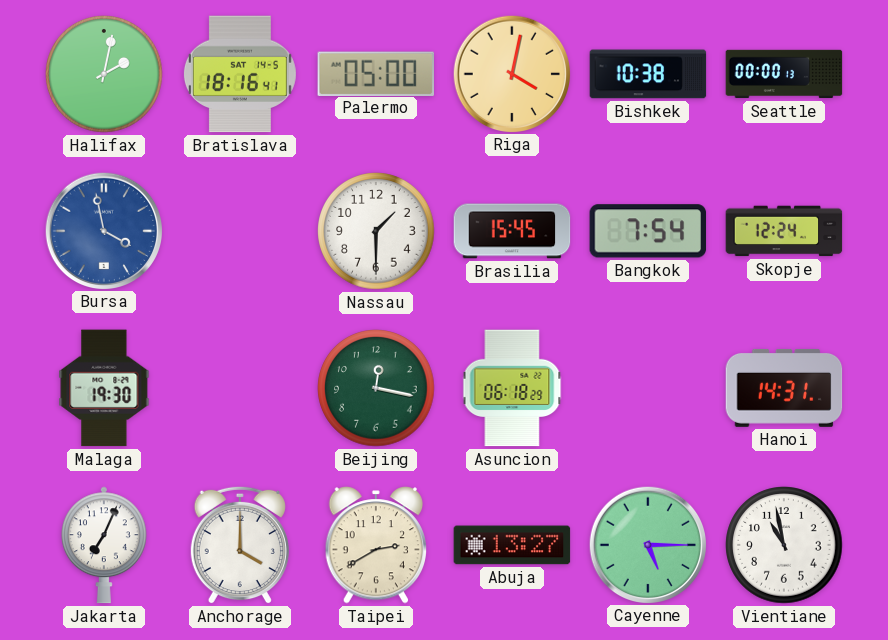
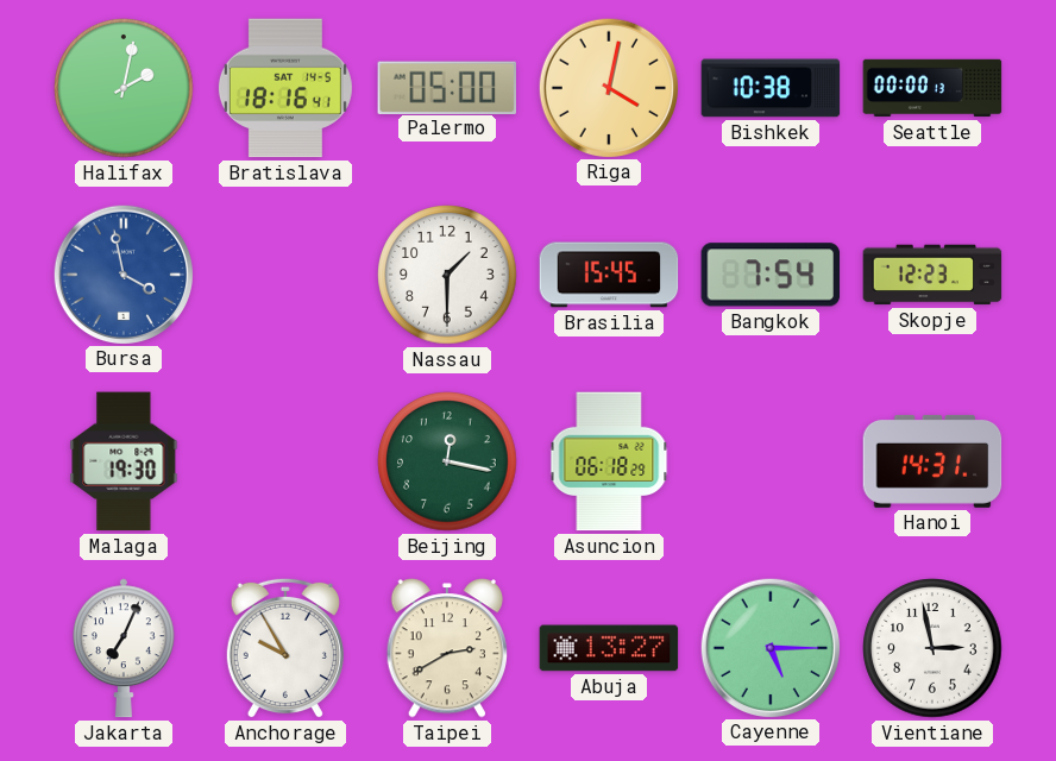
Skopje: 12:24 -> 12:23
Anchorage: 4:00 -> 9:55
Vientiane: 10:58 -> 2:58
